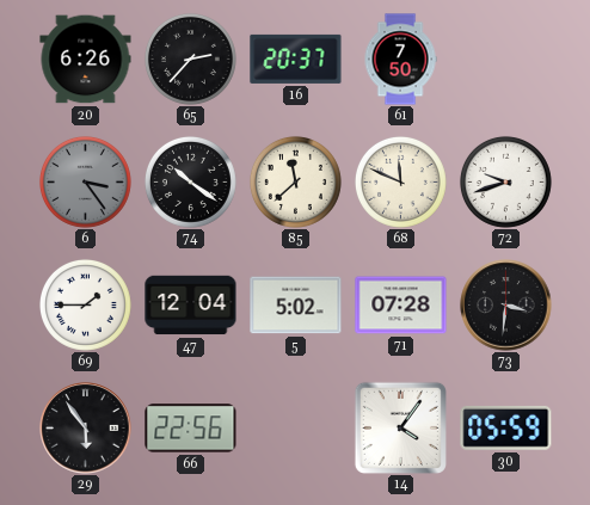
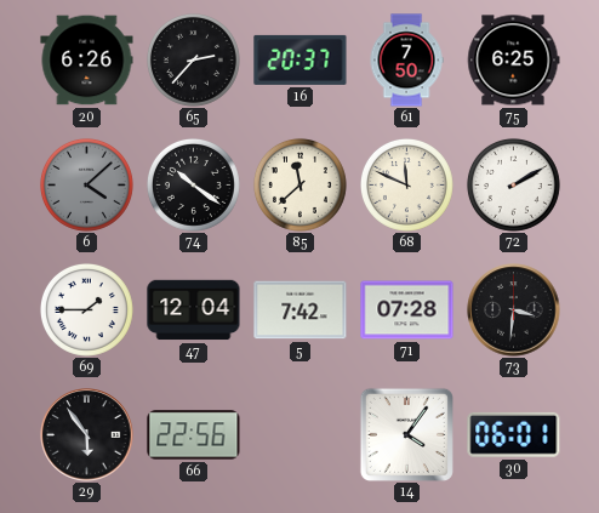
75: none -> 6:25
6: 3:24 -> 4:08
72: 9:42 -> 2:10
5: 5:02 -> 7:42
30: 05:59 -> 06:01
